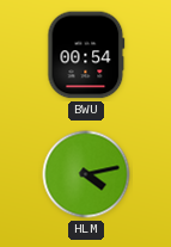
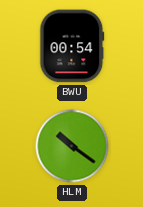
HLM: 4:13 -> 10:21
